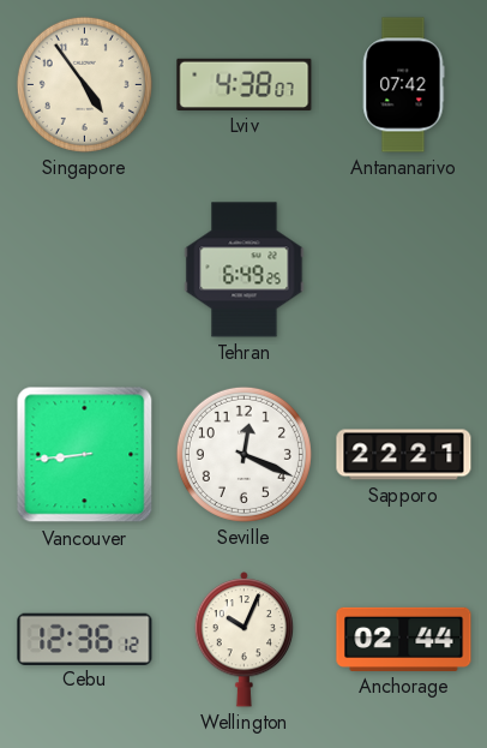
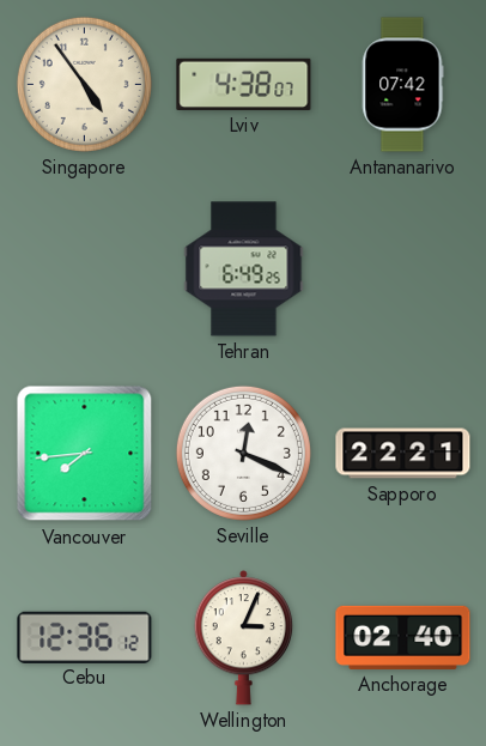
Vancouver: 8:44 -> 7:44
Wellington: 10:04 -> 3:04
Anchorage: 02:44 -> 02:40
